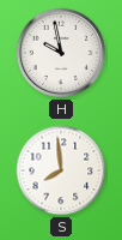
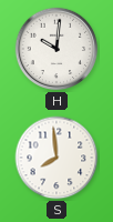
H: 9:58 -> 10:01
